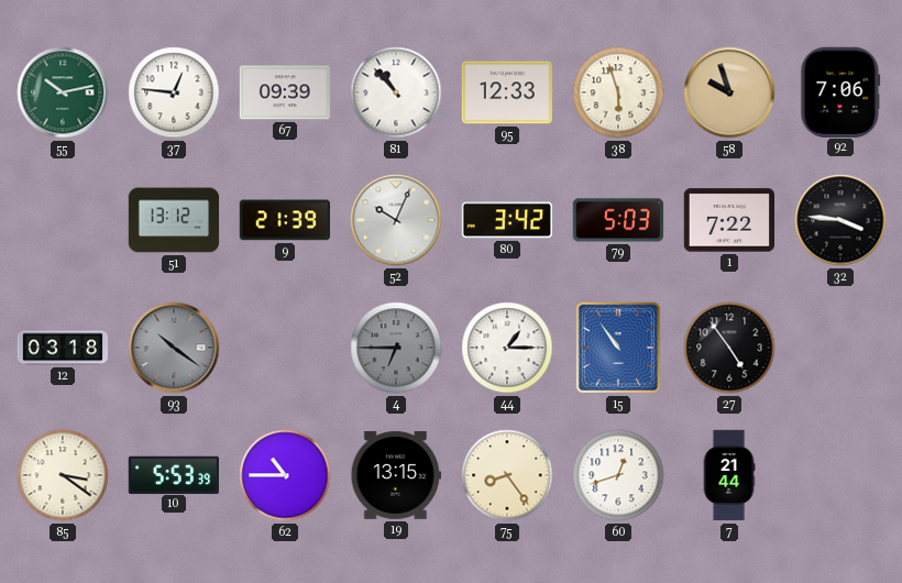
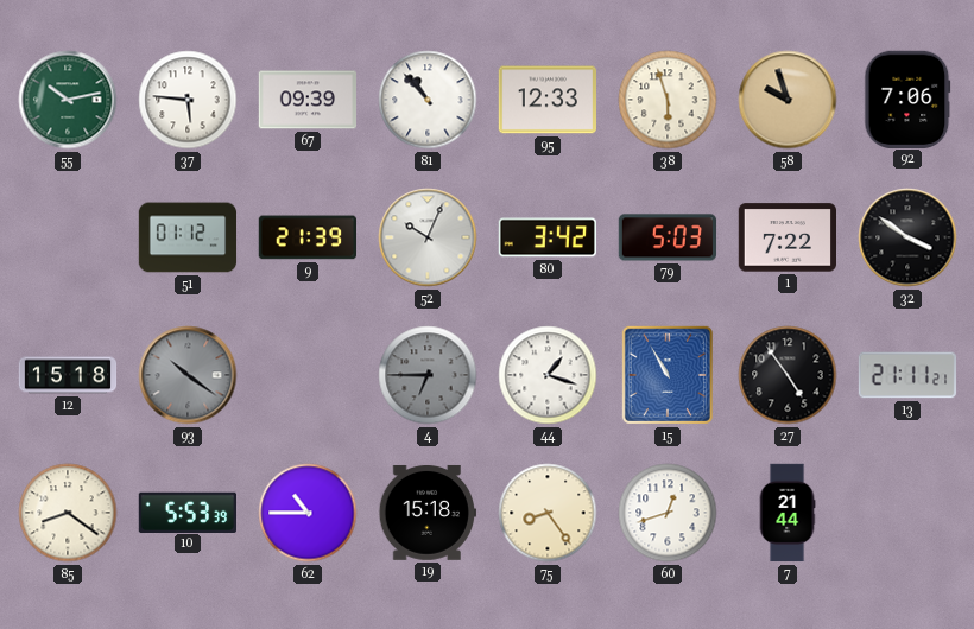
37: 12:46 -> 5:46
51: 13:12 -> 01:12
32: 3:46 -> 3:51
12: 03:18 -> 15:18
44: 1:15 -> 1:18
15: 10:54 -> 10:55
13: none -> 21:11
85: 3:21 -> 8:21
19: 13:15 -> 15:18
